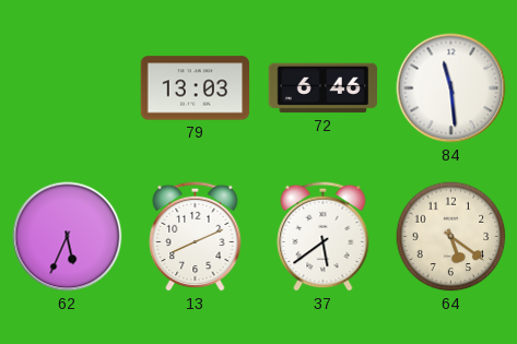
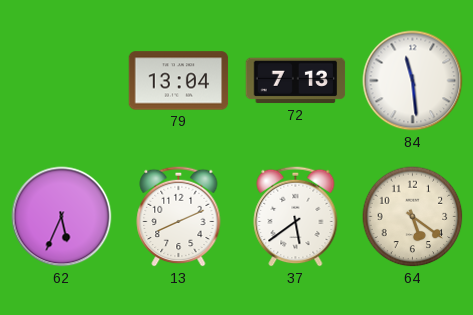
79: 13:03 -> 13:04
72: 6:46 -> 7:13
